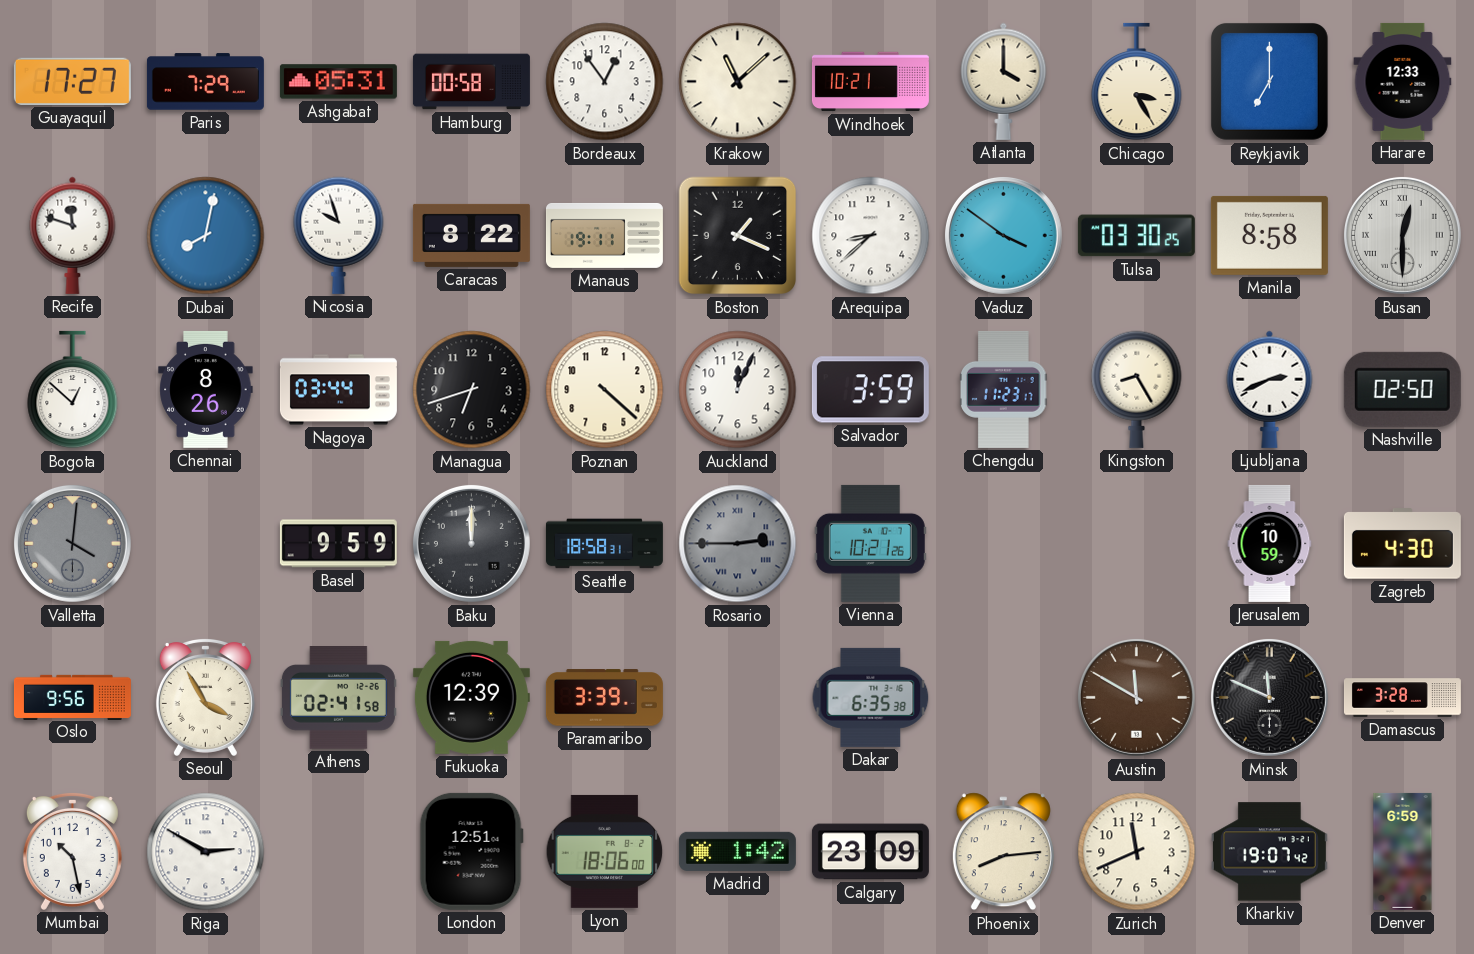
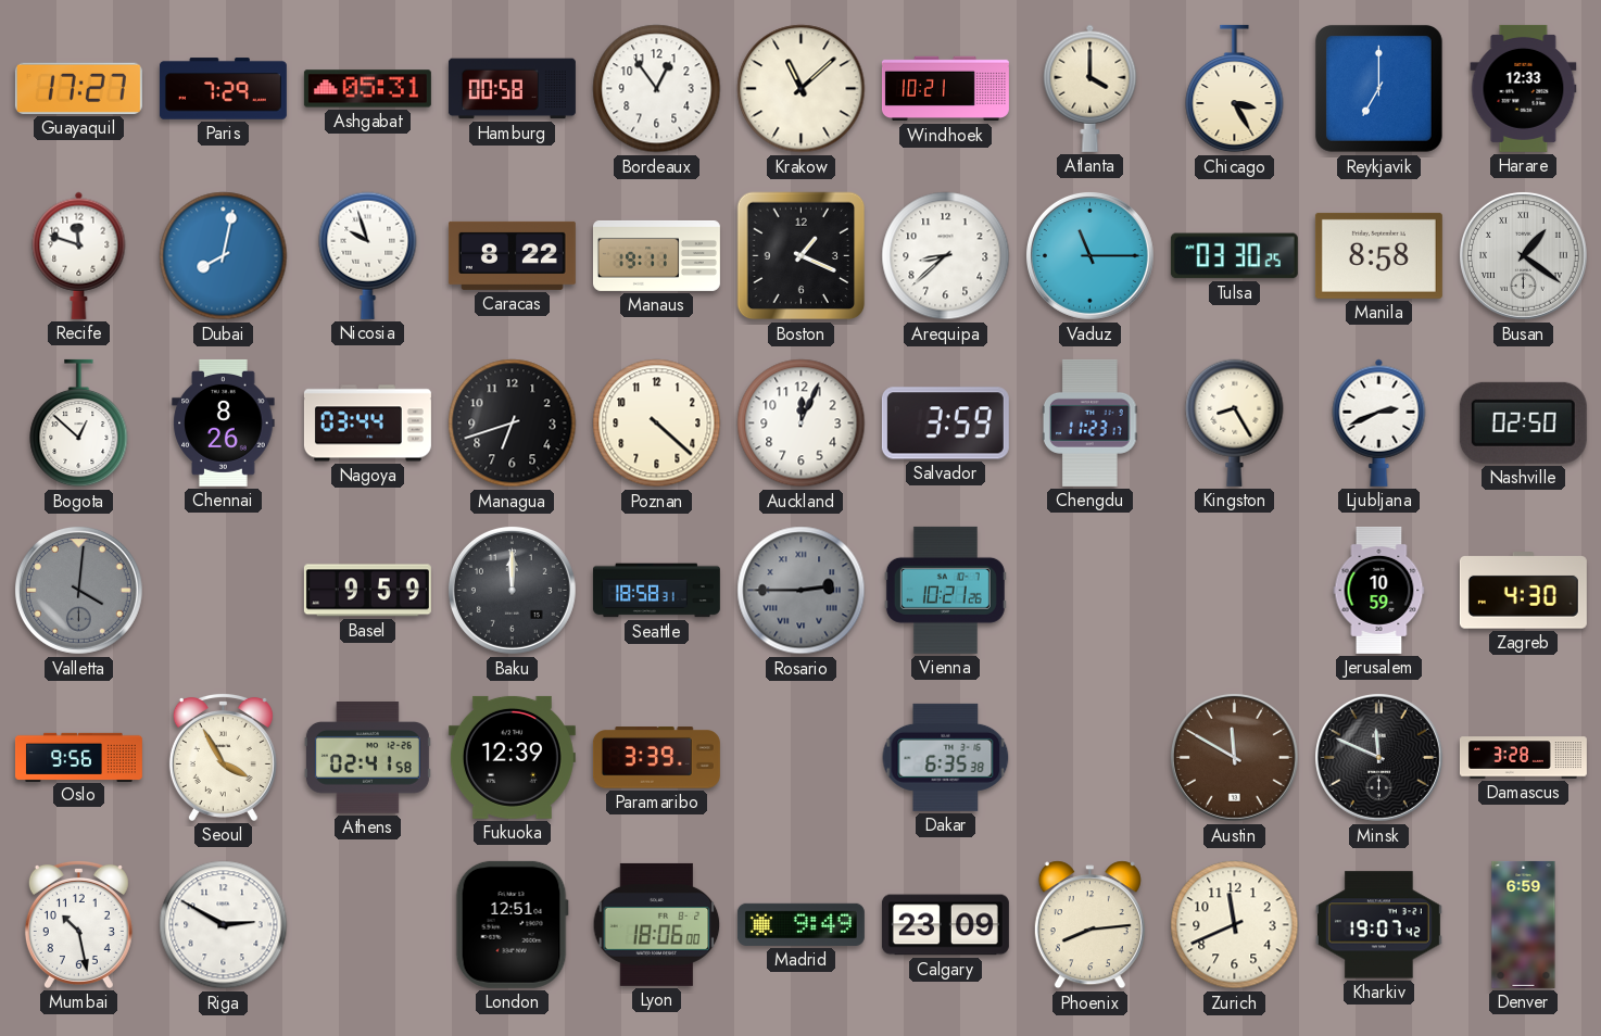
Vaduz: 3:51 -> 11:15
Busan: 12:30 -> 1:21
Madrid: 1:42 -> 9:49
